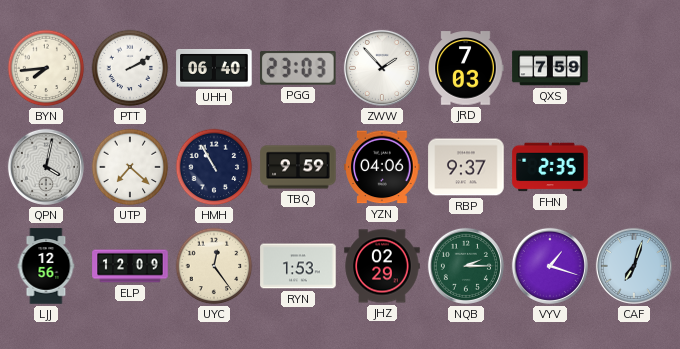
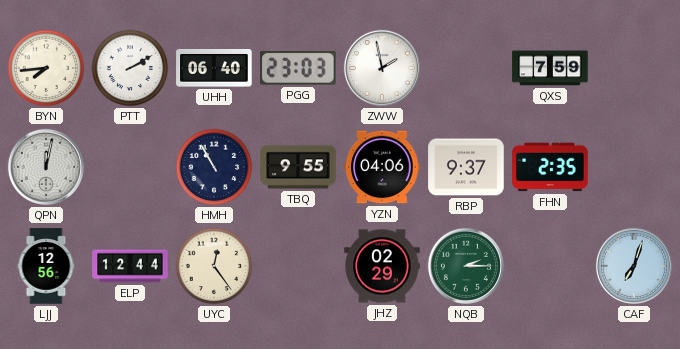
ZWW: 1:53 -> 1:58
JRD: 7:03 -> none
QPN: 4:02 -> 12:02
UTP: 7:22 -> none
TBQ: 9:59 -> 9:55
ELP: 12:09 -> 12:44
RYN: 1:53 -> none
VYV: 1:18 -> none
